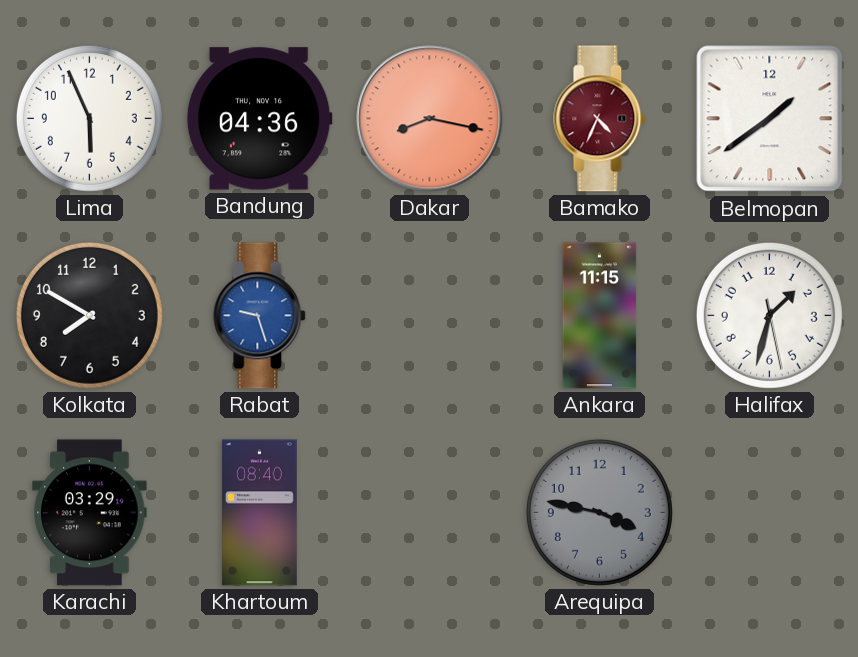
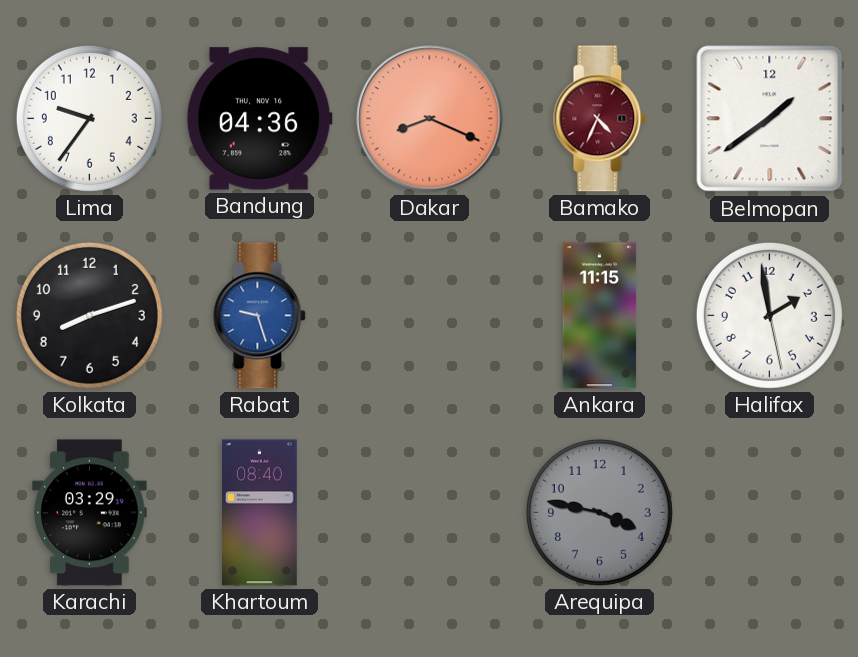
Lima: 5:56 -> 9:36
Dakar: 8:17 -> 8:19
Kolkata: 7:50 -> 8:12
Halifax: 1:32 -> 1:58
